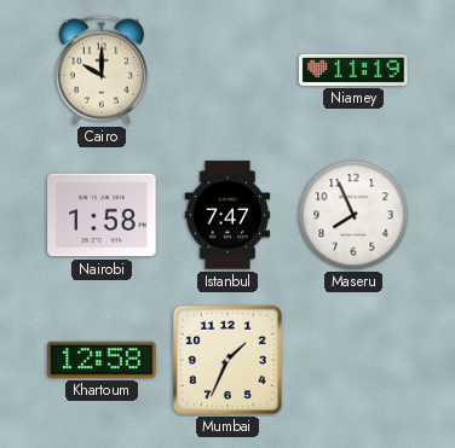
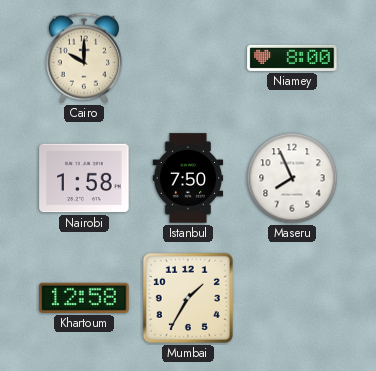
Niamey: 11:19 -> 8:00
Istanbul: 7:47 -> 7:50
Mumbai: 1:34 -> 1:35
